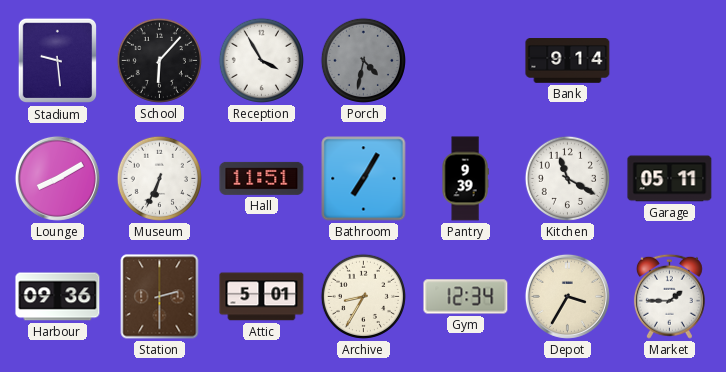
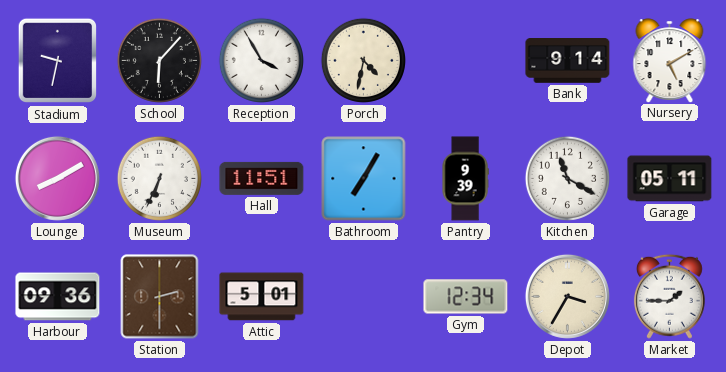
Stadium: 9:29 -> 9:32
Porch dial: grey -> cream
Nursery: none -> 5:10
Archive: 8:35 -> none
